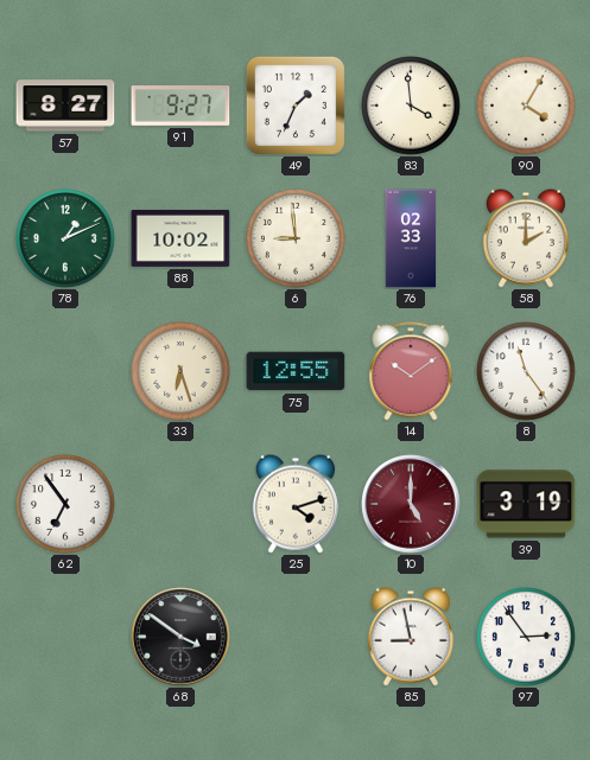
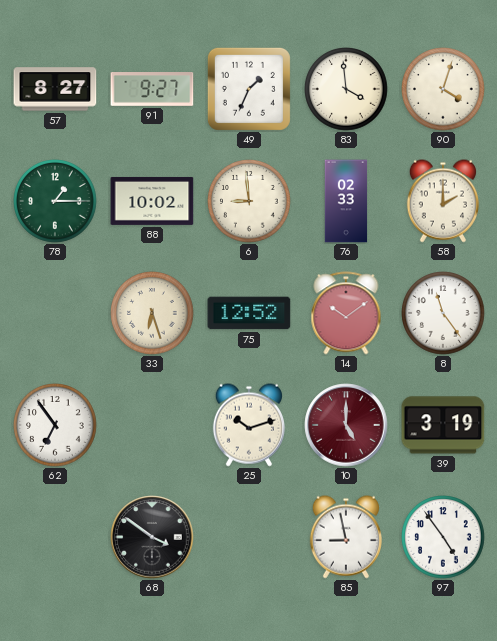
90: 4:05 -> 4:03
78: 1:11 -> 1:15
75: 12:55 -> 12:52
25: 4:12 -> 10:12
97: 2:54 -> 4:54
